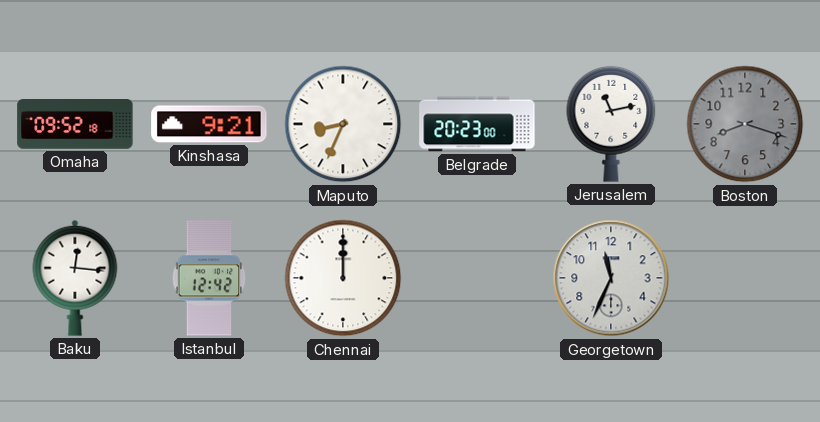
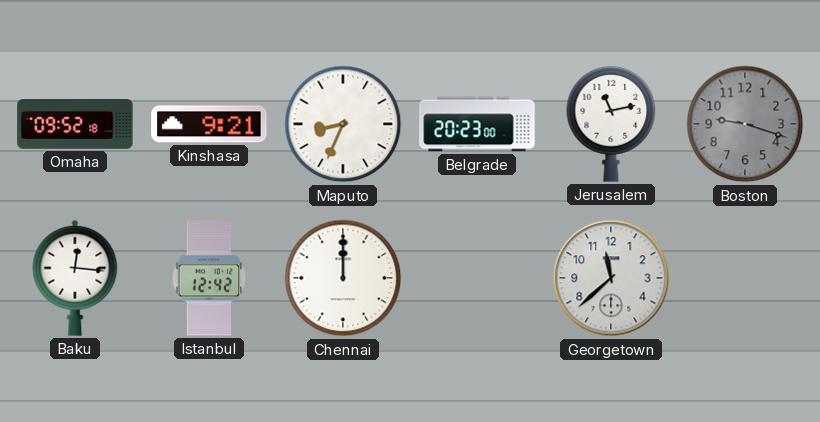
Boston: 8:18 -> 9:18
Georgetown: 11:34 -> 11:38
